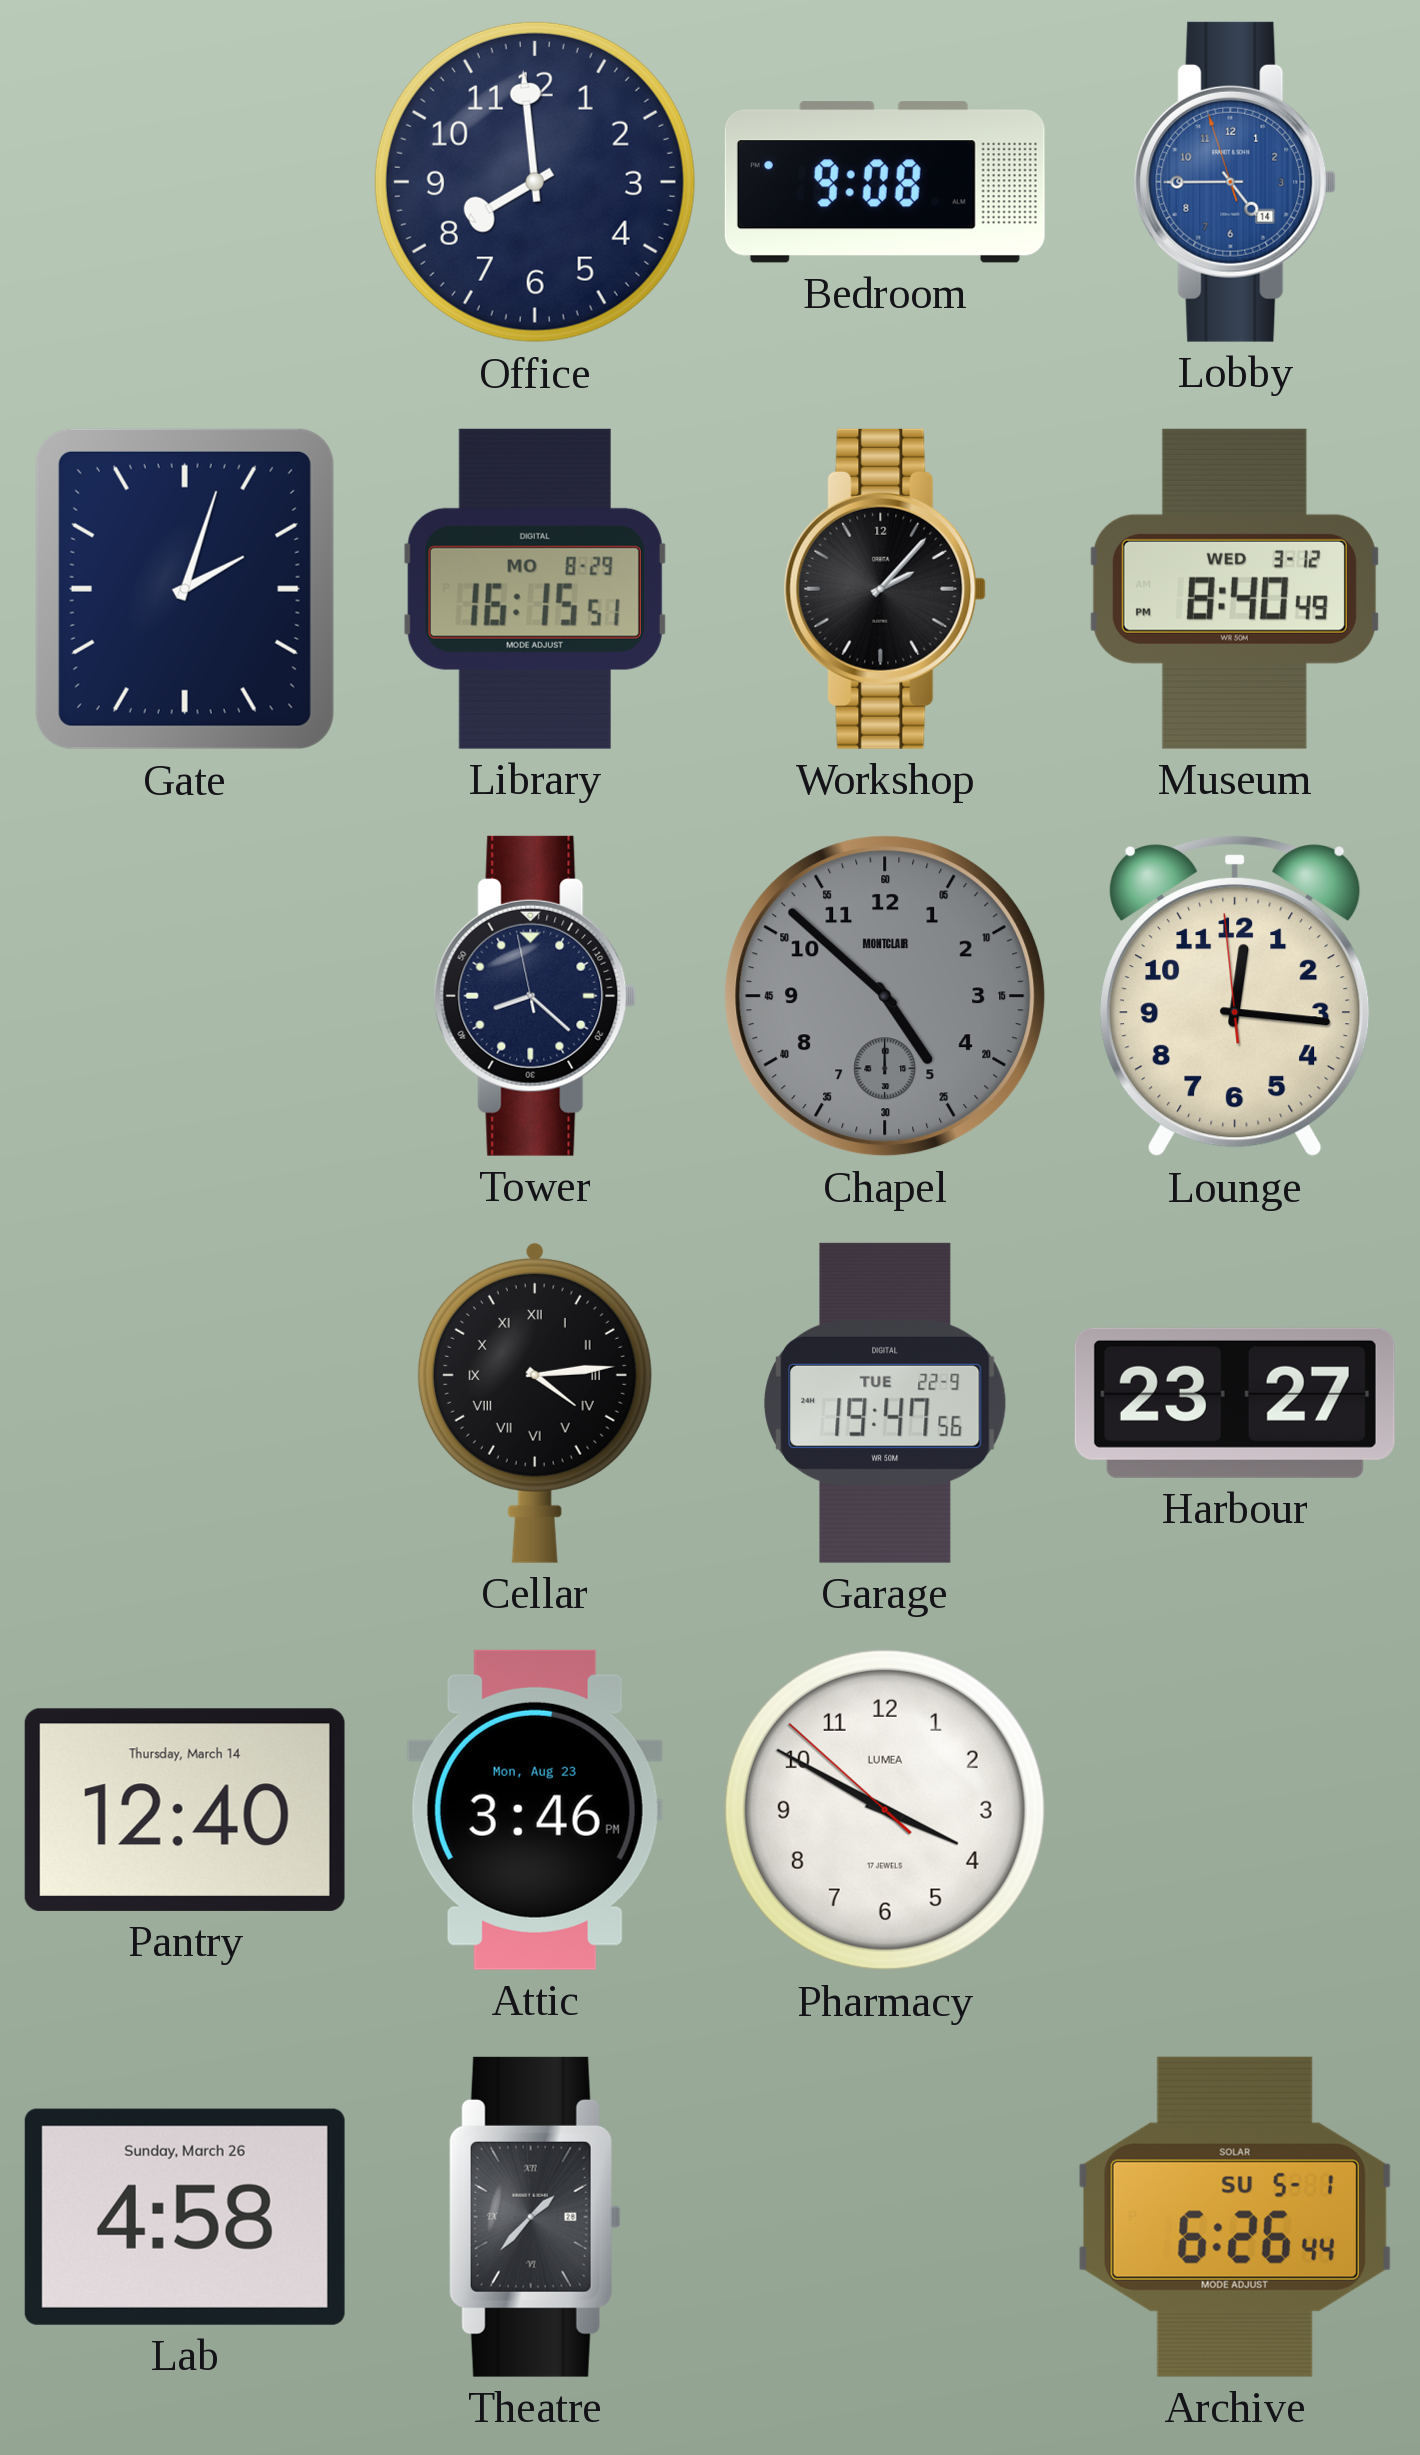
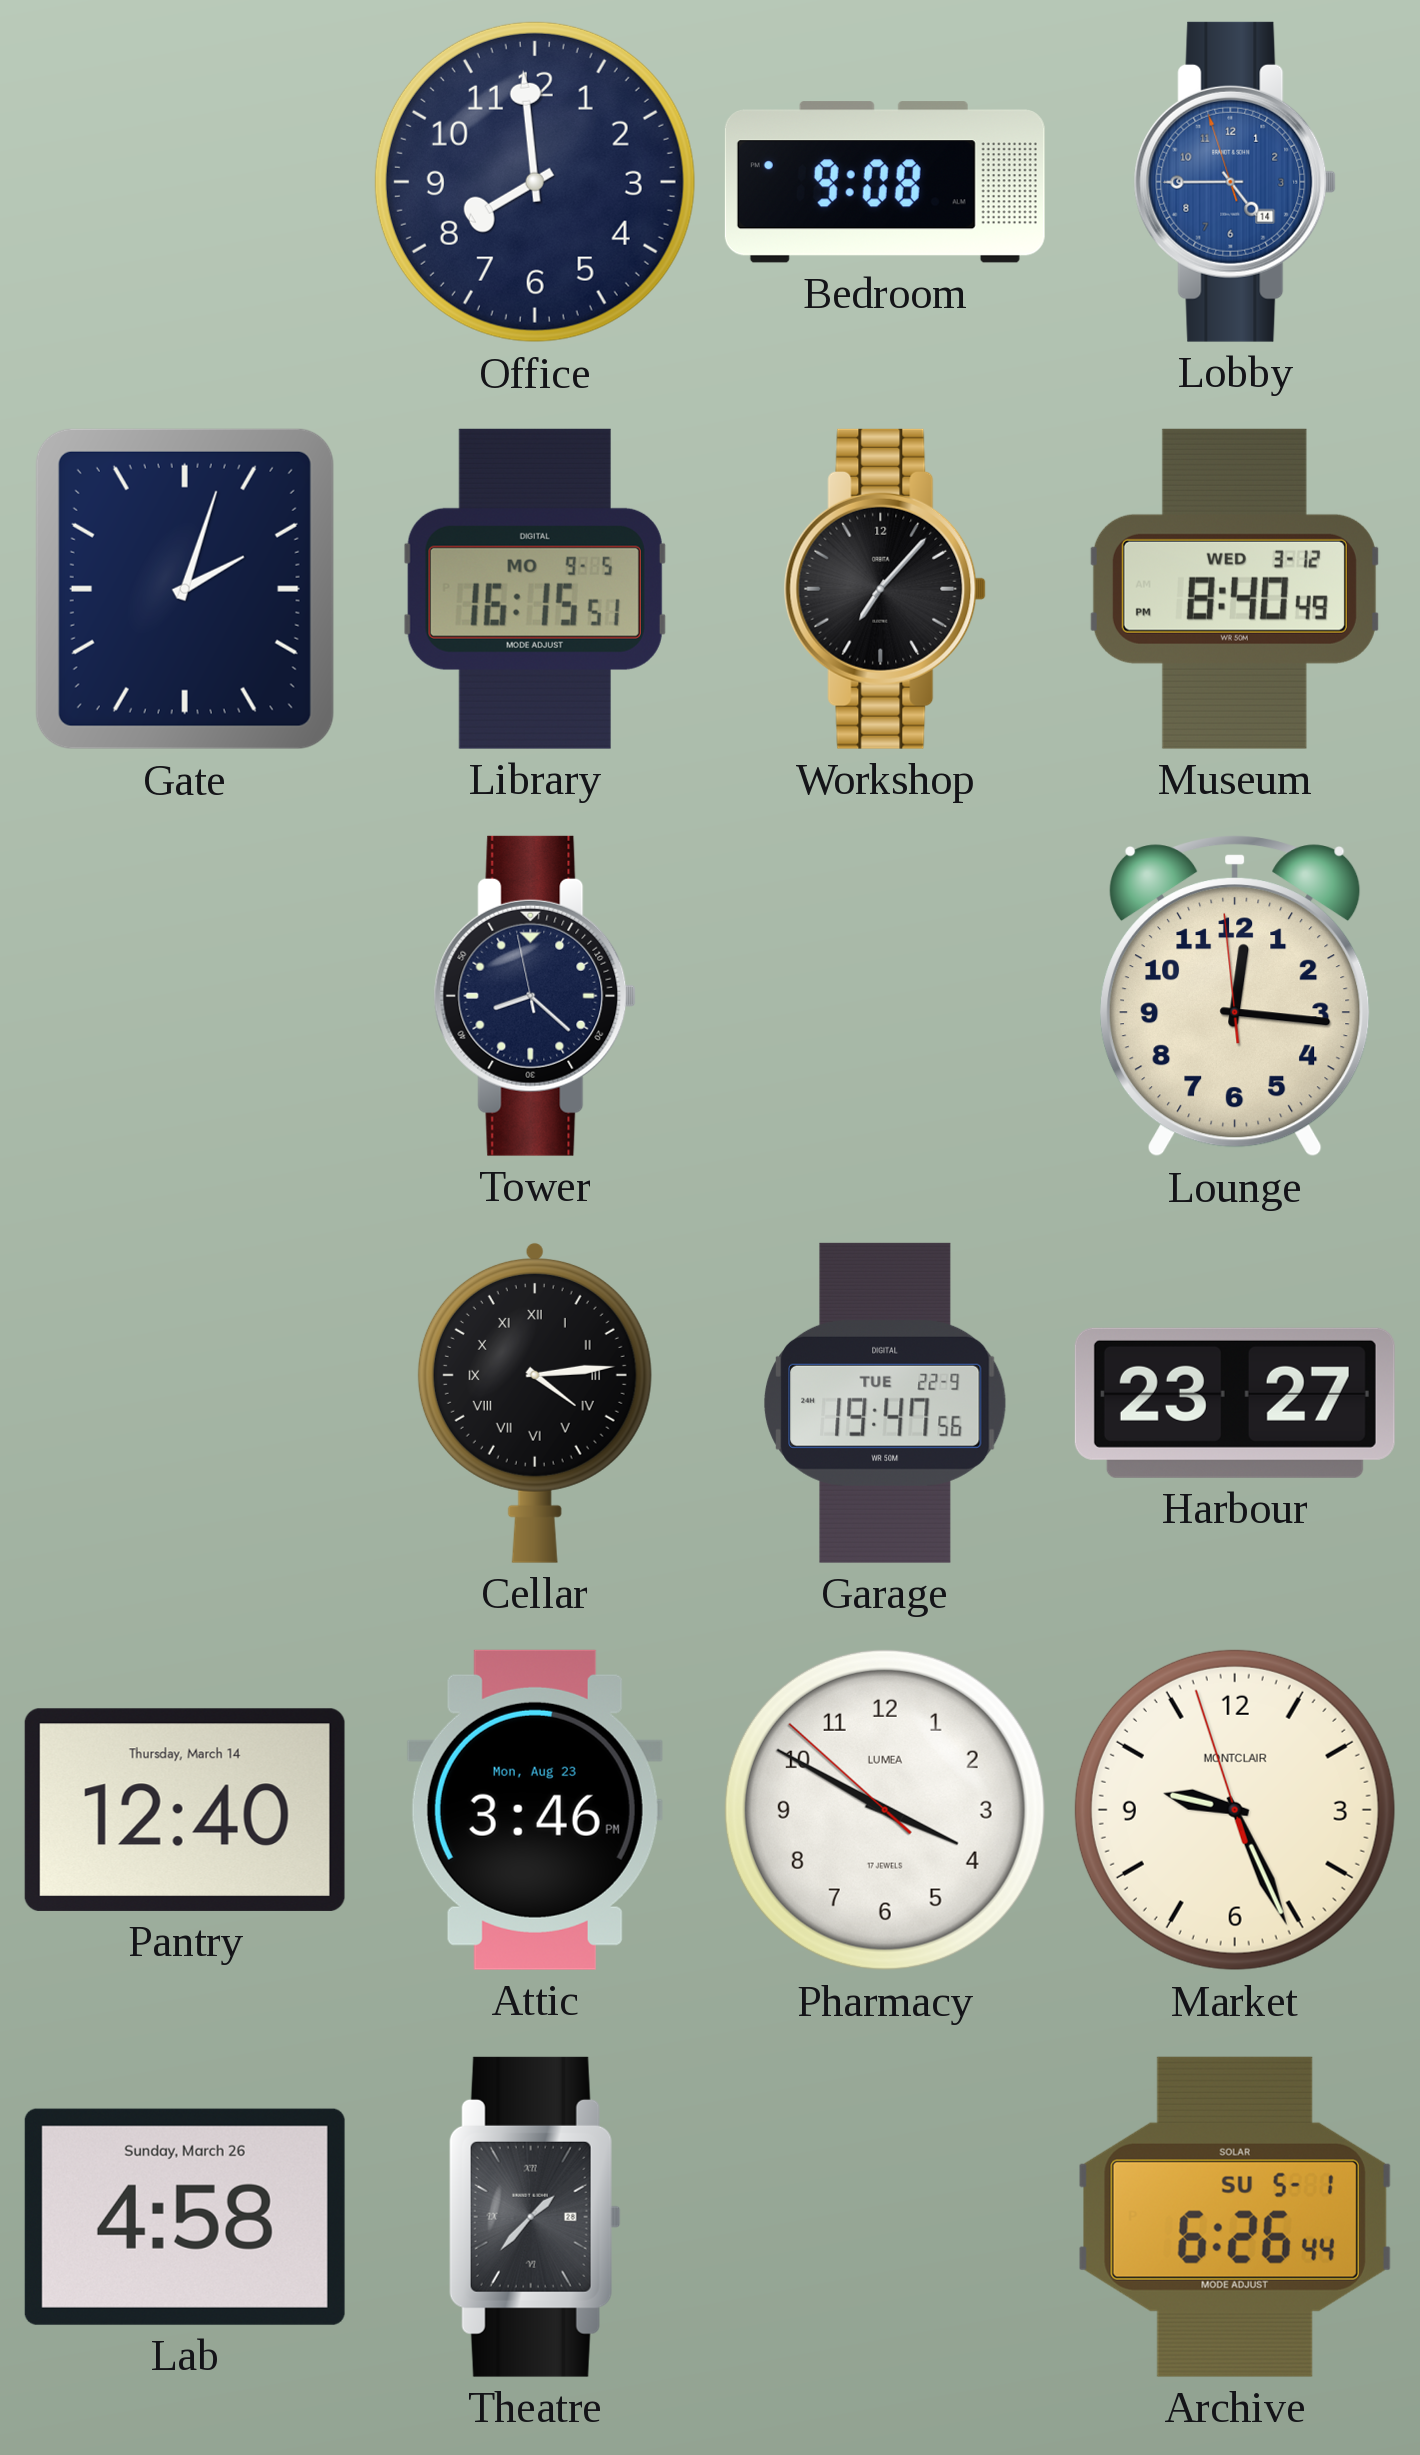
Library date: MO 8-29 -> MO 9-5
Workshop: 2:07 -> 7:07
Chapel: 4:52 -> none
Market: none -> 9:25
